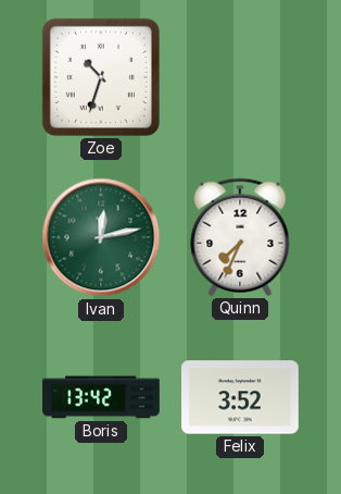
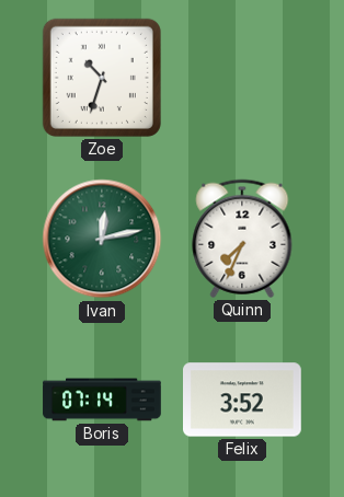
Boris: 13:42 -> 07:14
